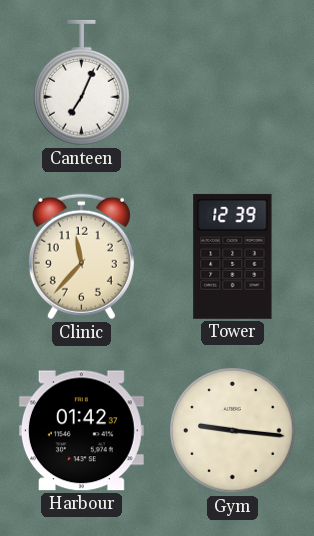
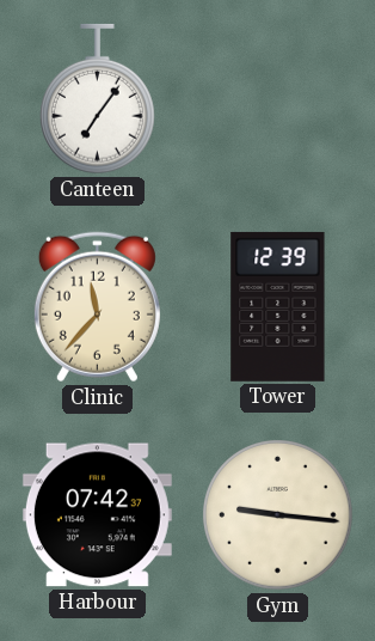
Canteen: 7:04 -> 7:06
Harbour: 01:42 -> 07:42
